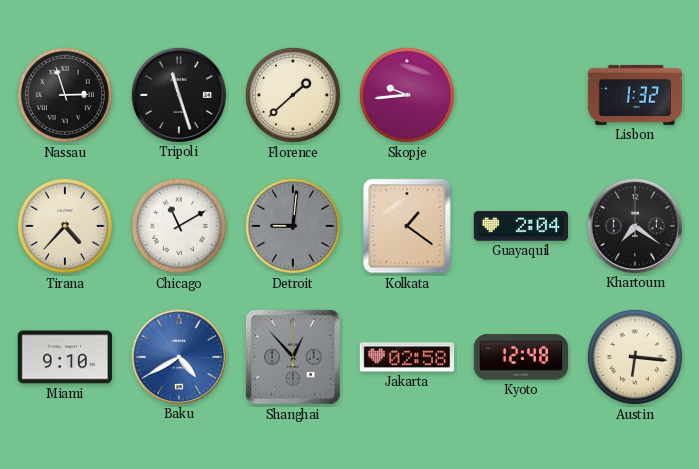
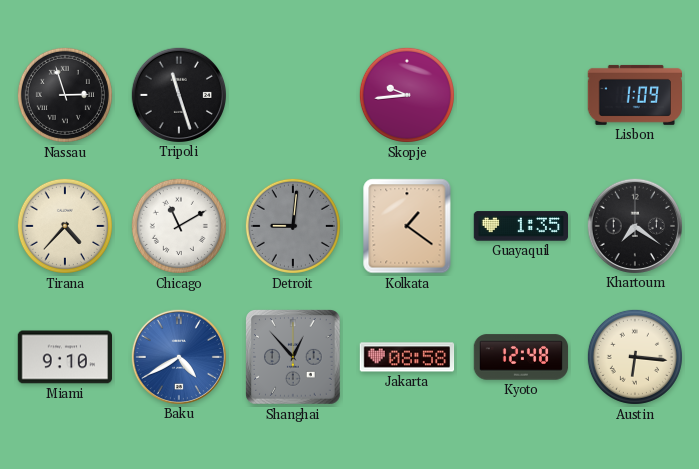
Florence: 1:38 -> none
Lisbon: 1:32 -> 1:09
Guayaquil: 2:04 -> 1:35
Jakarta: 02:58 -> 08:58
